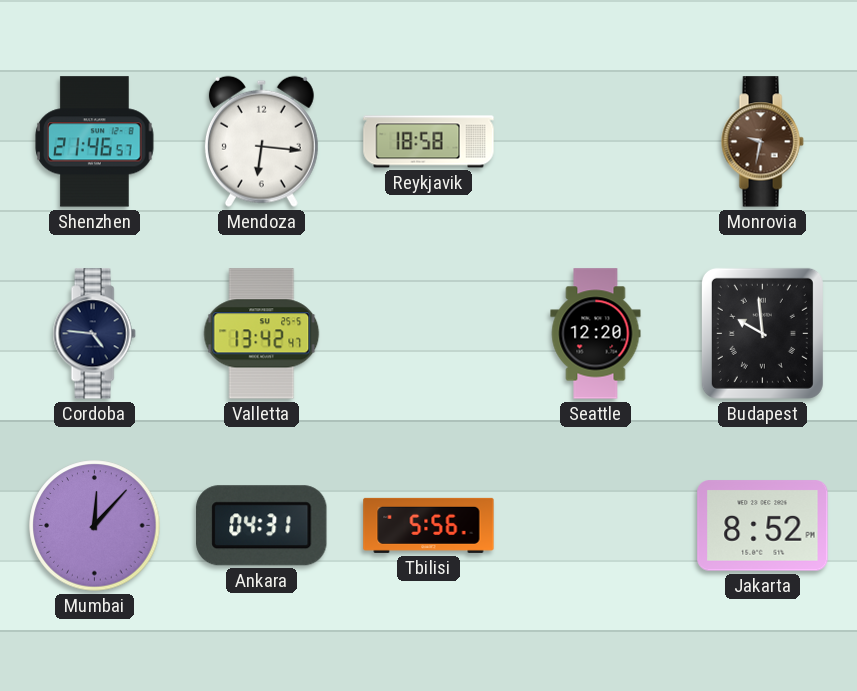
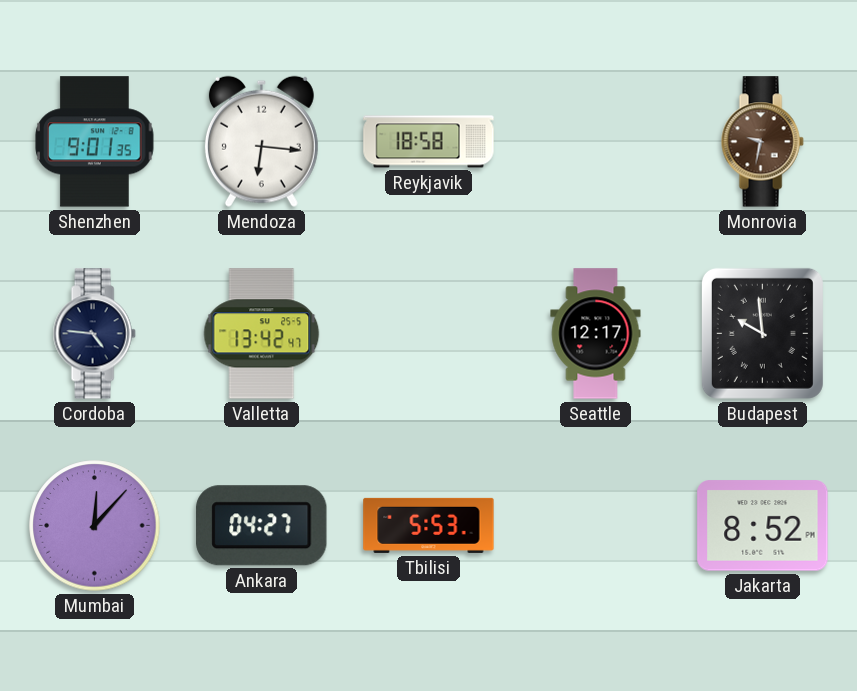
Shenzhen: 21:46 -> 9:01
Seattle: 12:20 -> 12:17
Ankara: 04:31 -> 04:27
Tbilisi: 5:56 -> 5:53
